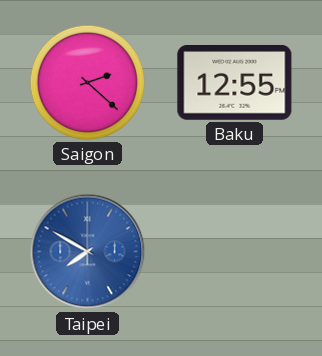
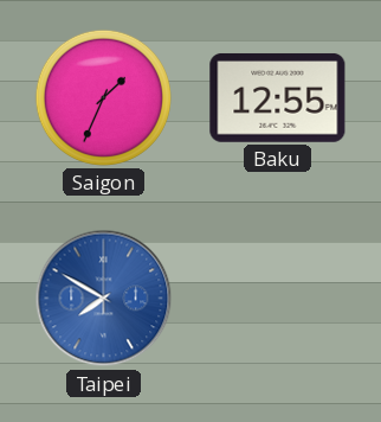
Saigon: 2:22 -> 1:34
